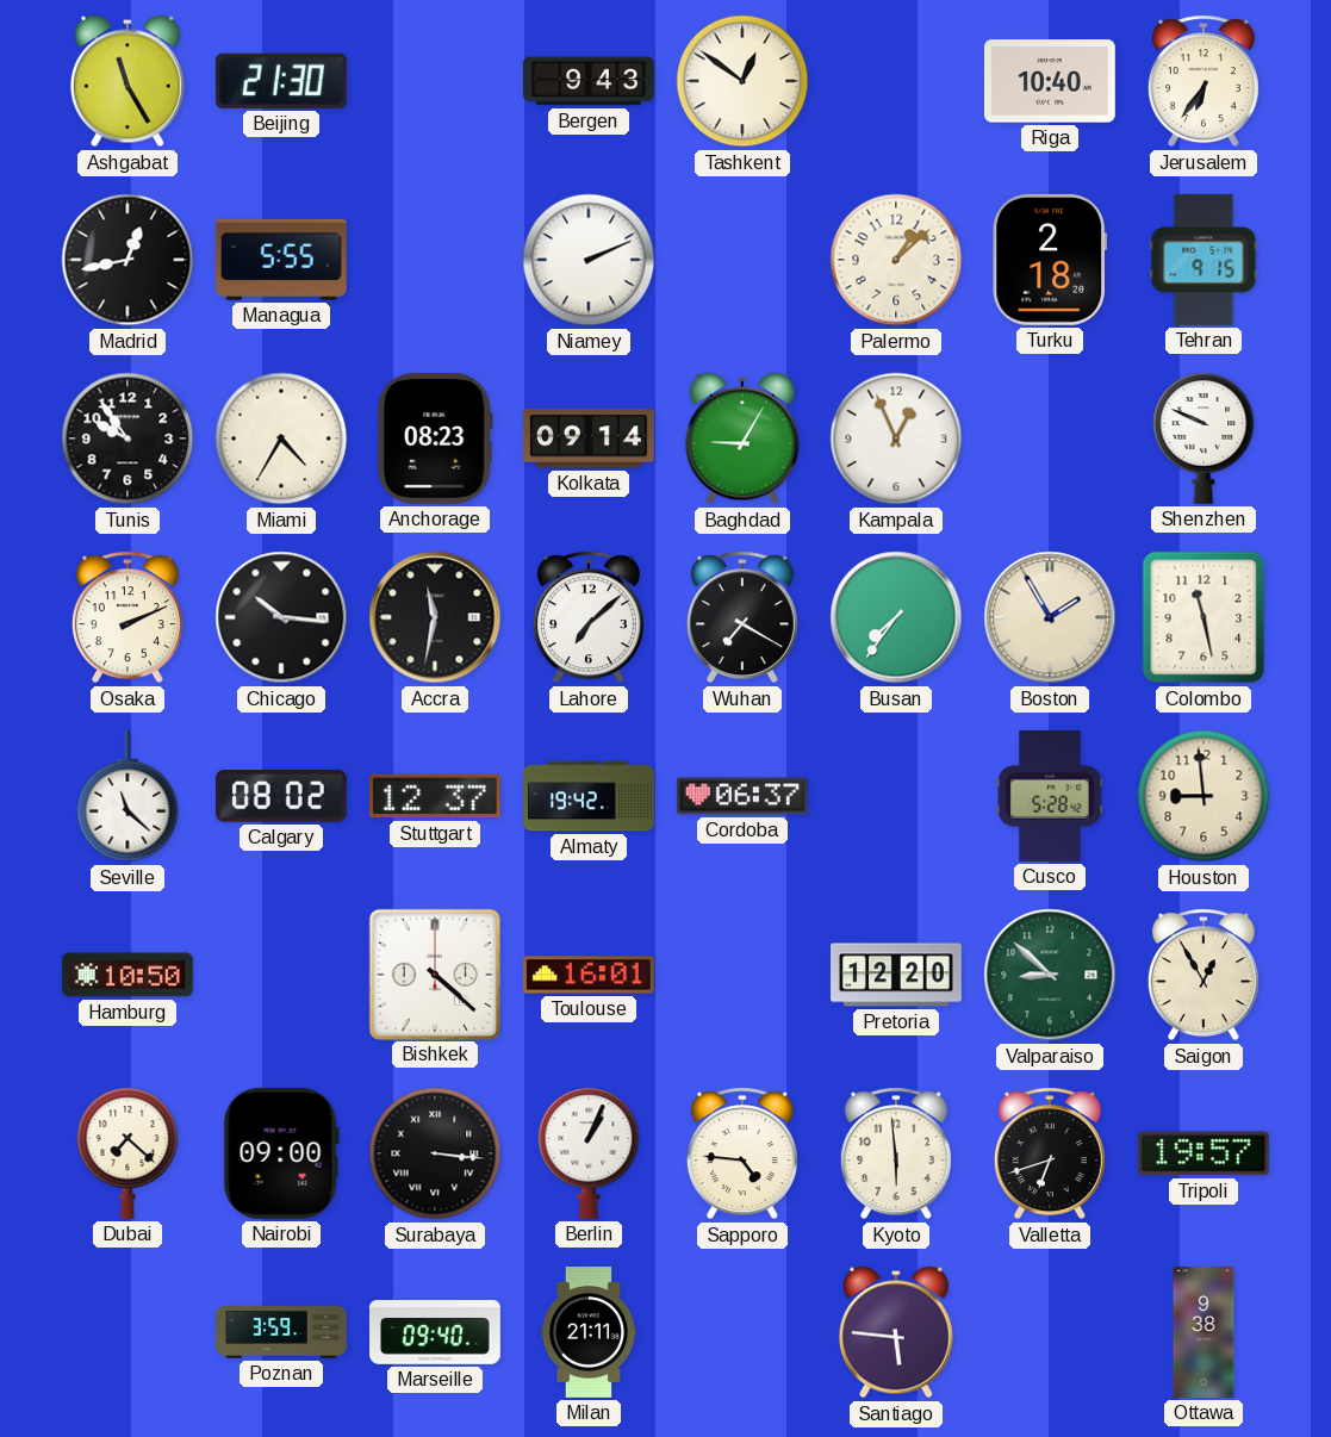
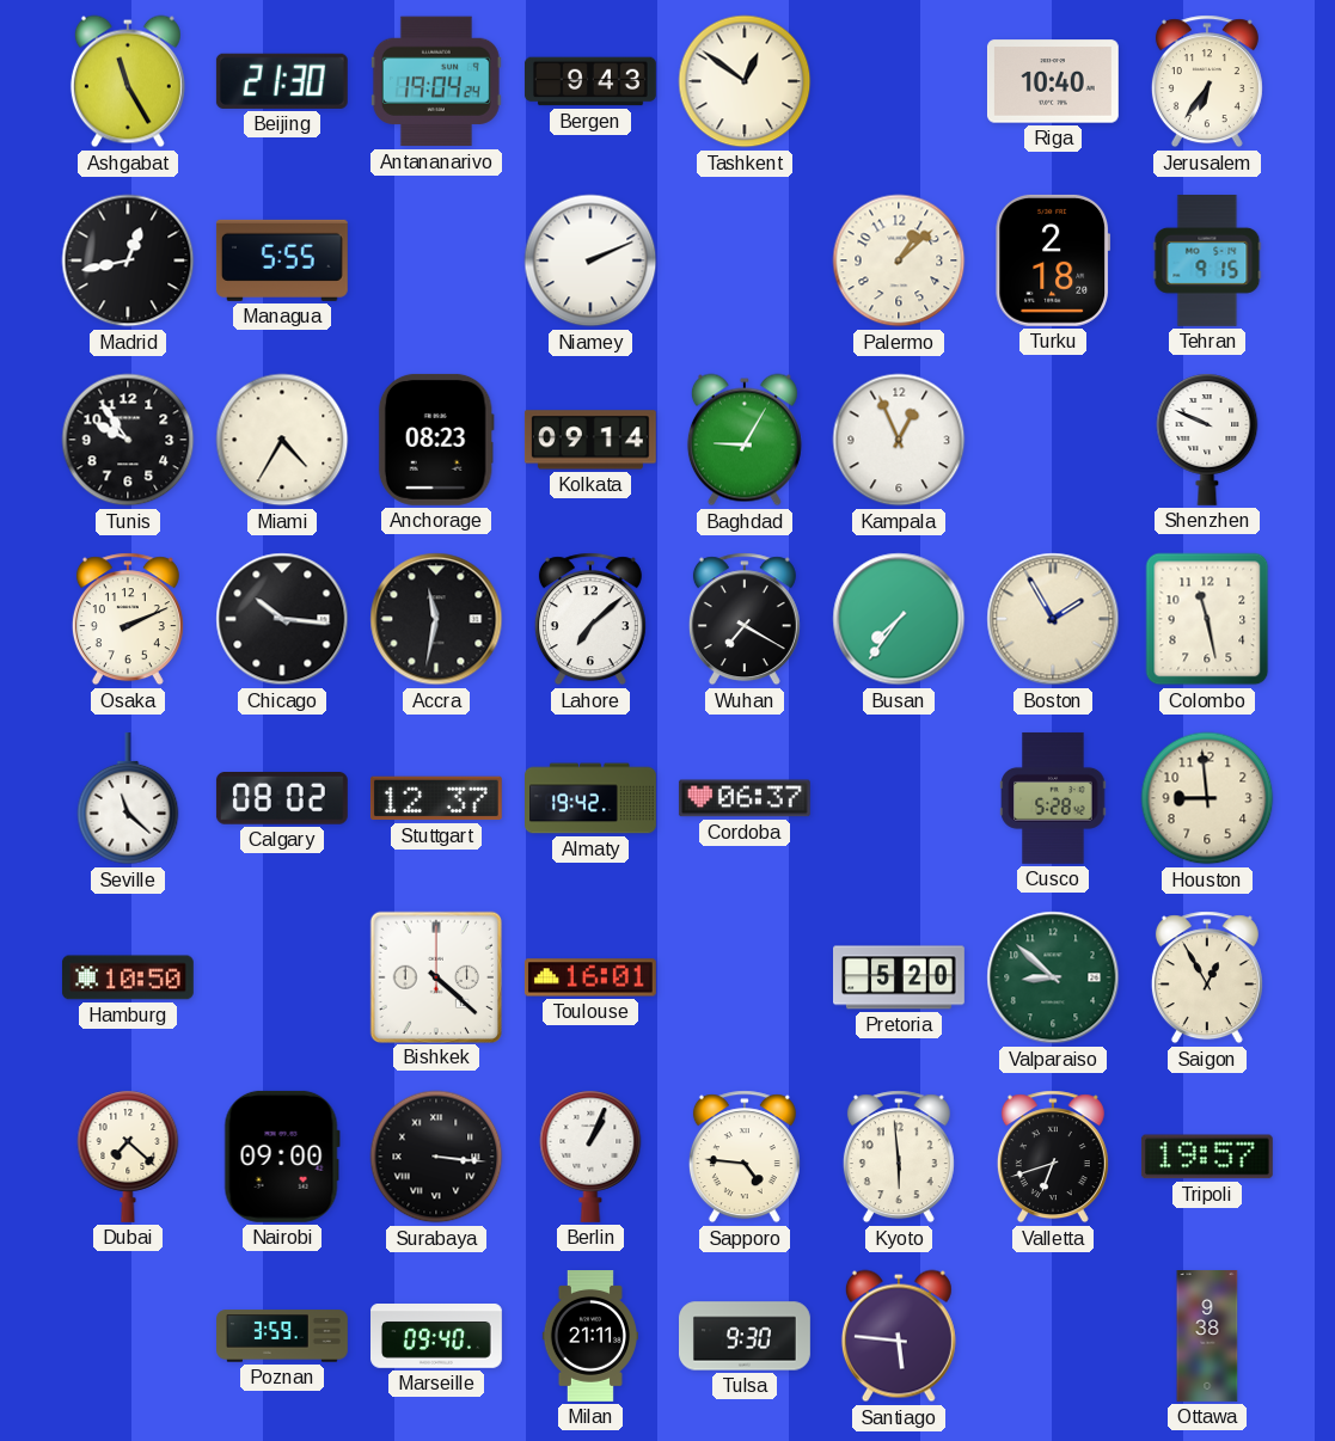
Antananarivo: none -> 19:04
Pretoria: 12:20 -> 5:20
Tulsa: none -> 9:30
